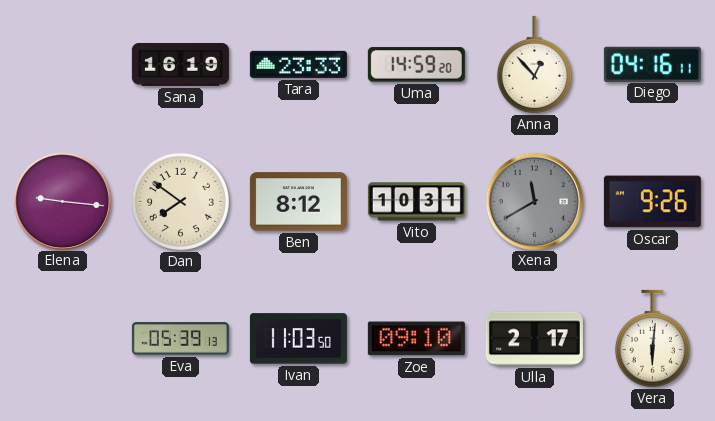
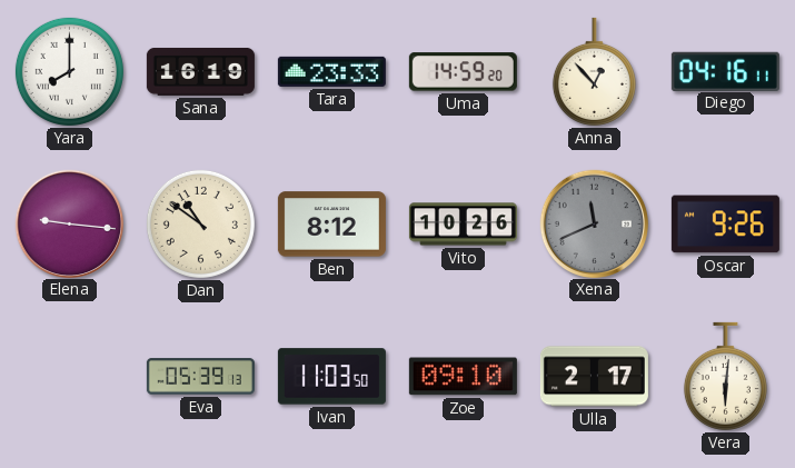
Yara: none -> 8:00
Dan: 7:51 -> 10:51
Vito: 10:31 -> 10:26
Xena: 11:40 -> 11:41
